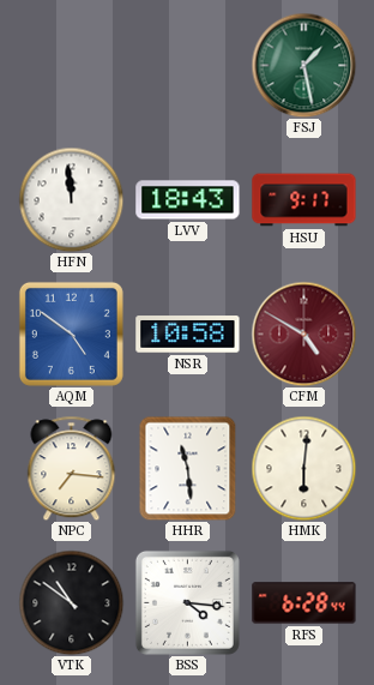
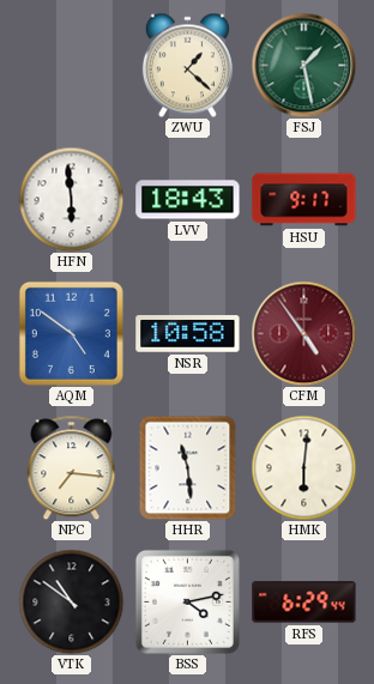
ZWU: none -> 1:22
HFN: 11:59 -> 5:59
CFM: 4:50 -> 4:54
BSS: 4:16 -> 4:13
RFS: 6:28 -> 6:29
